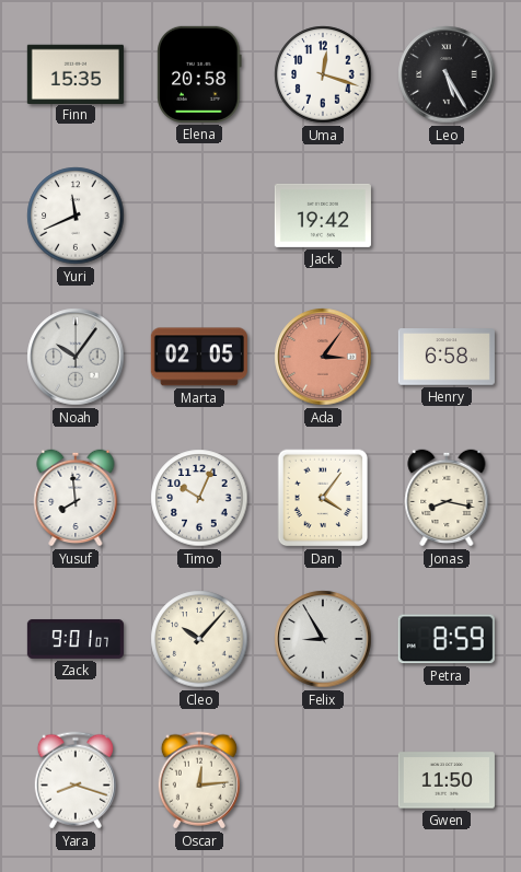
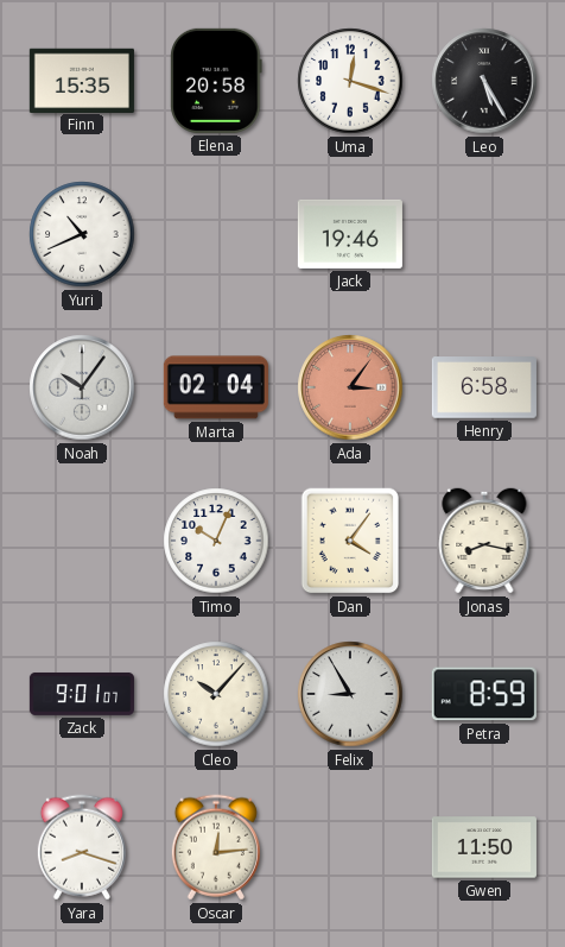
Yuri: 11:41 -> 10:41
Jack: 19:42 -> 19:46
Marta: 02:05 -> 02:04
Yusuf: 7:59 -> none
